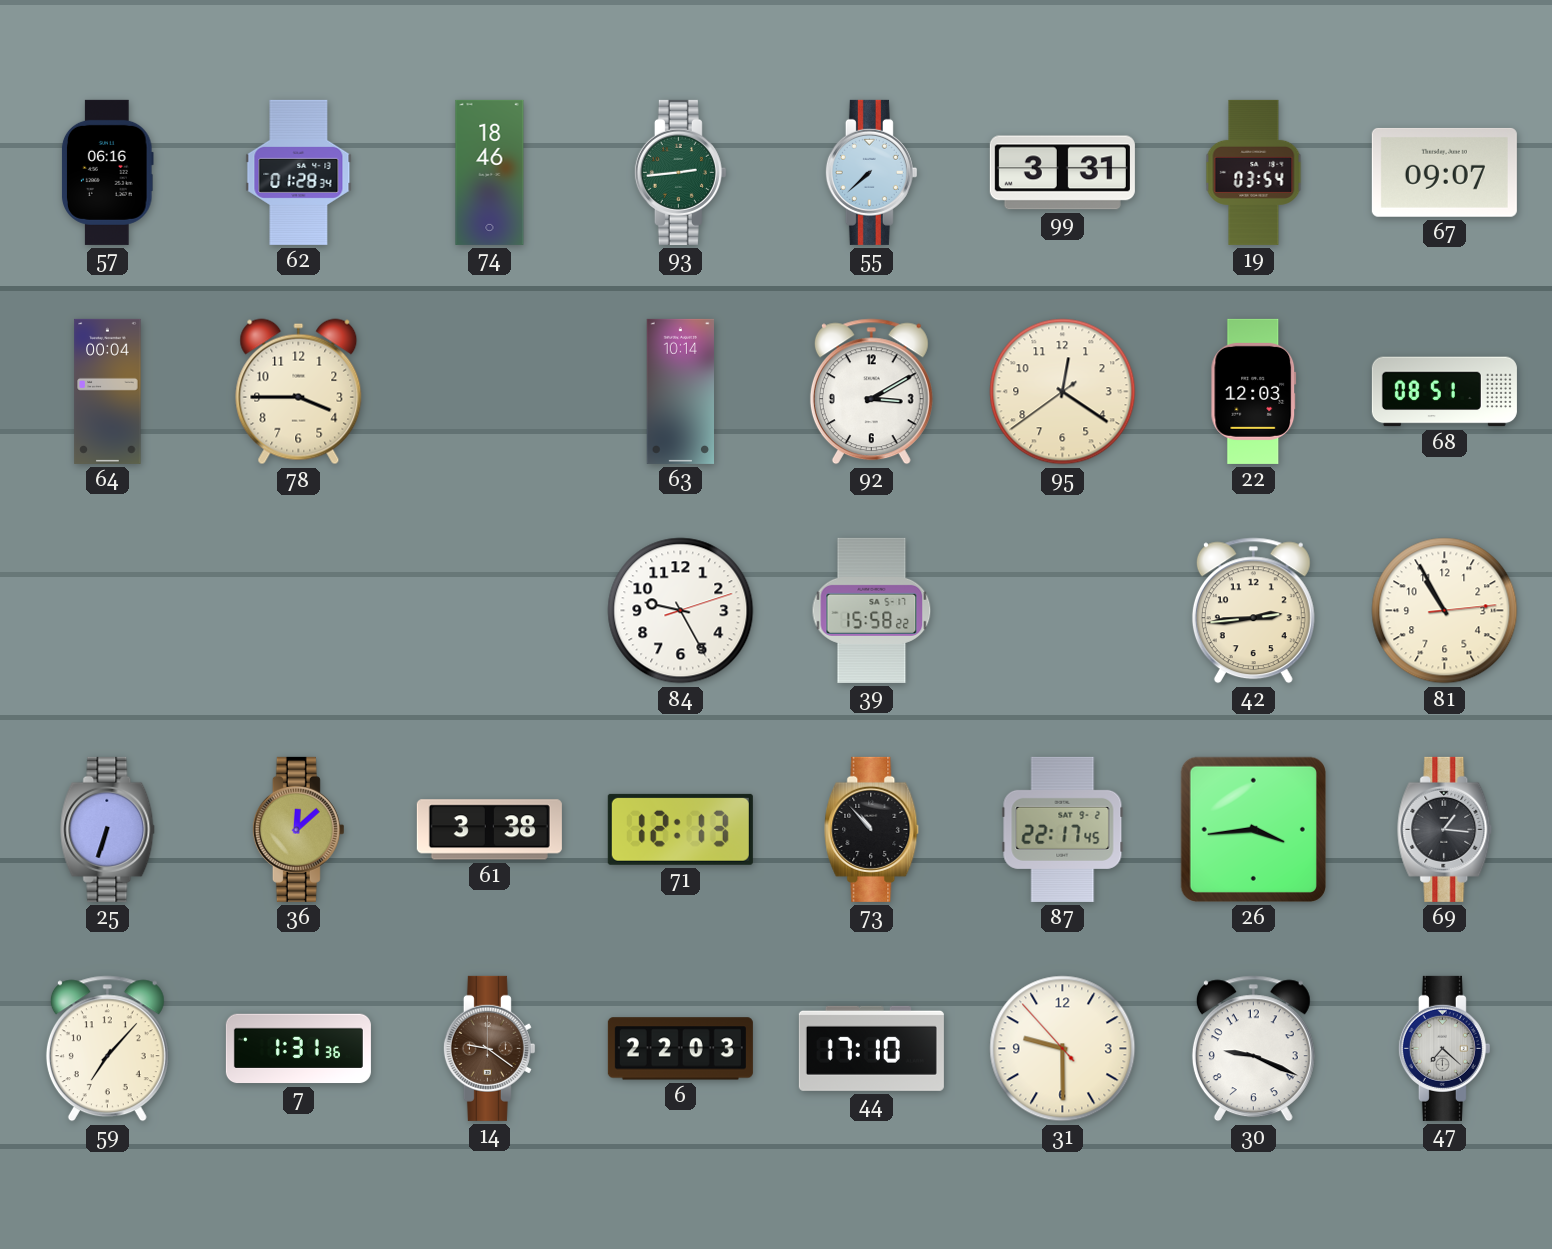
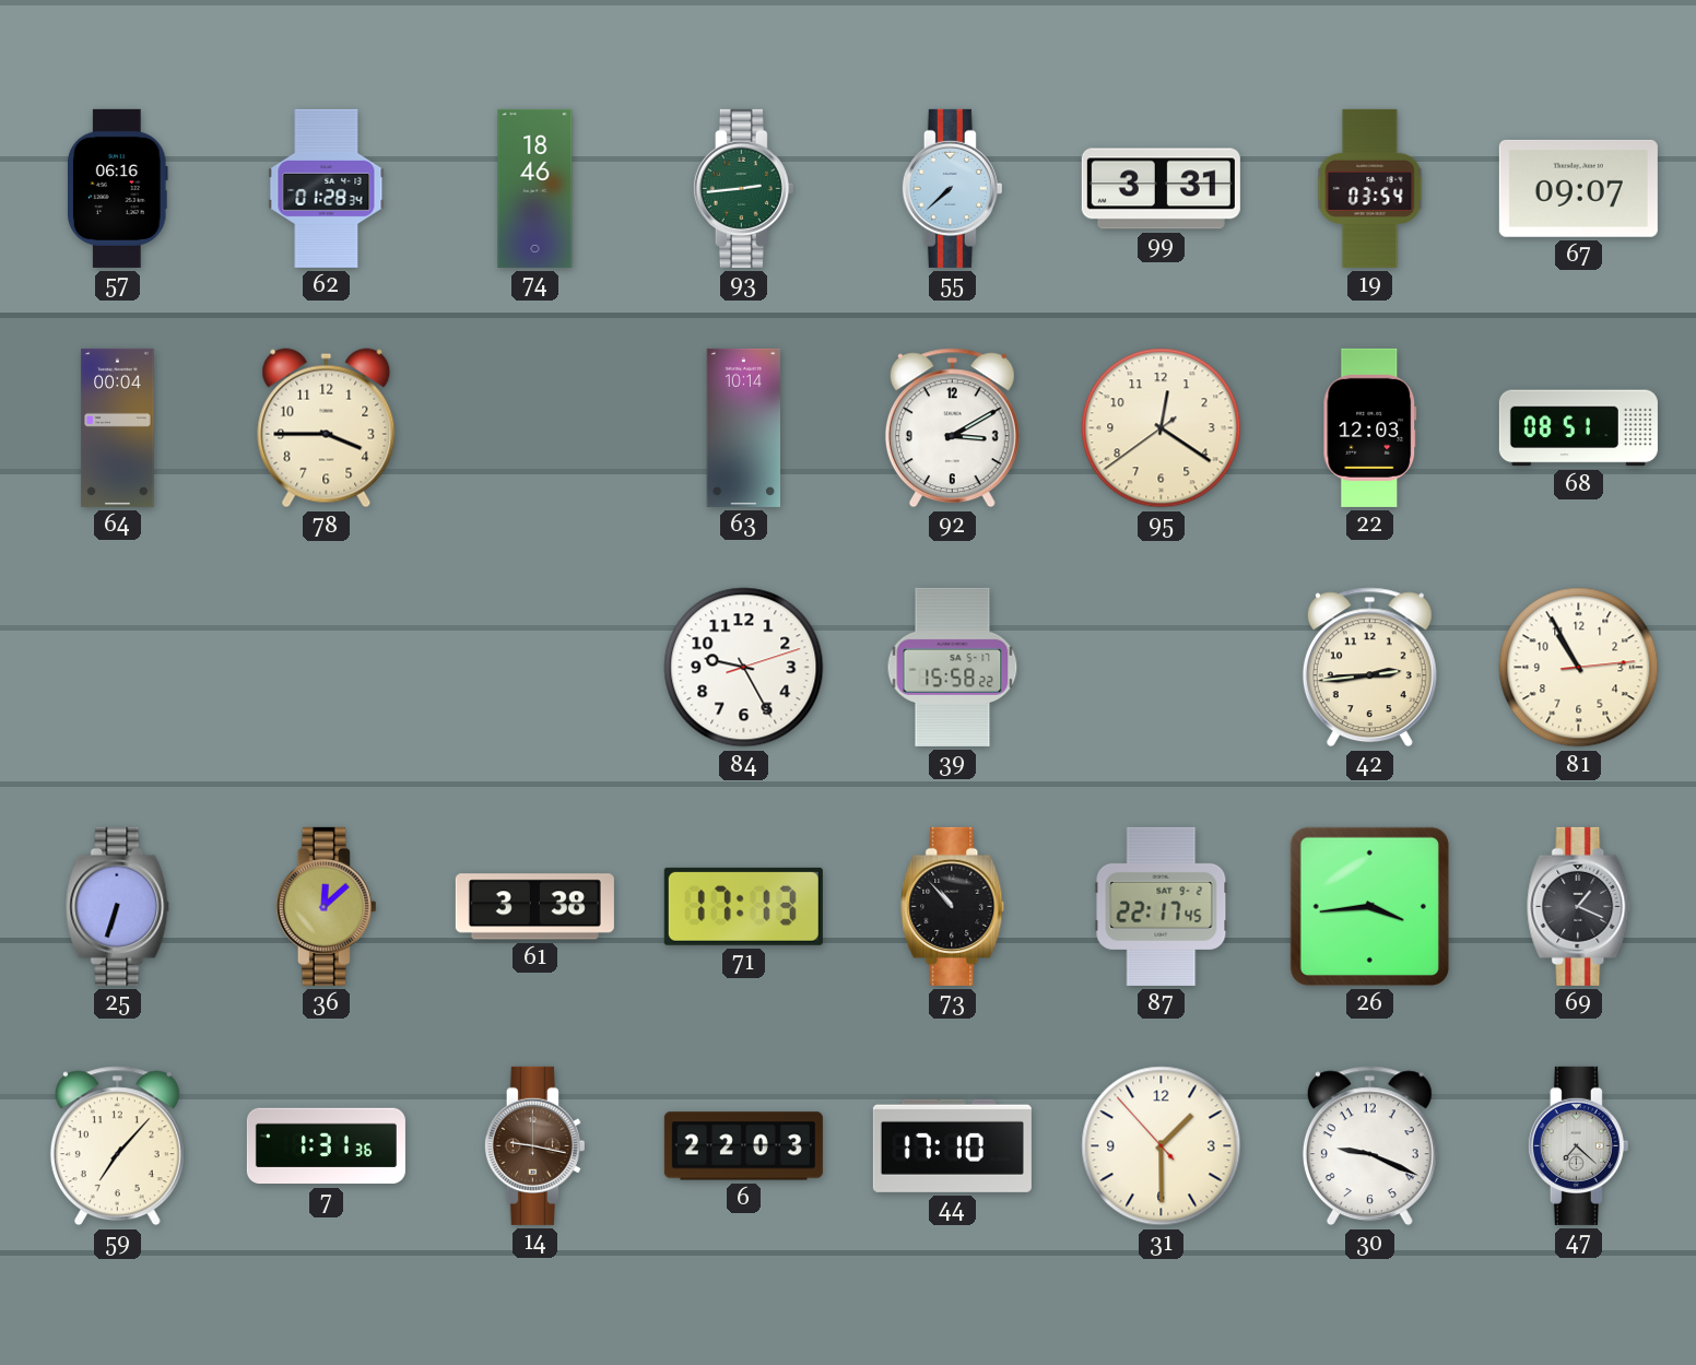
71: 12:13 -> 17:13
69: 1:16 -> 1:19
14: 9:21 -> 9:17
31: 9:29 -> 1:29
